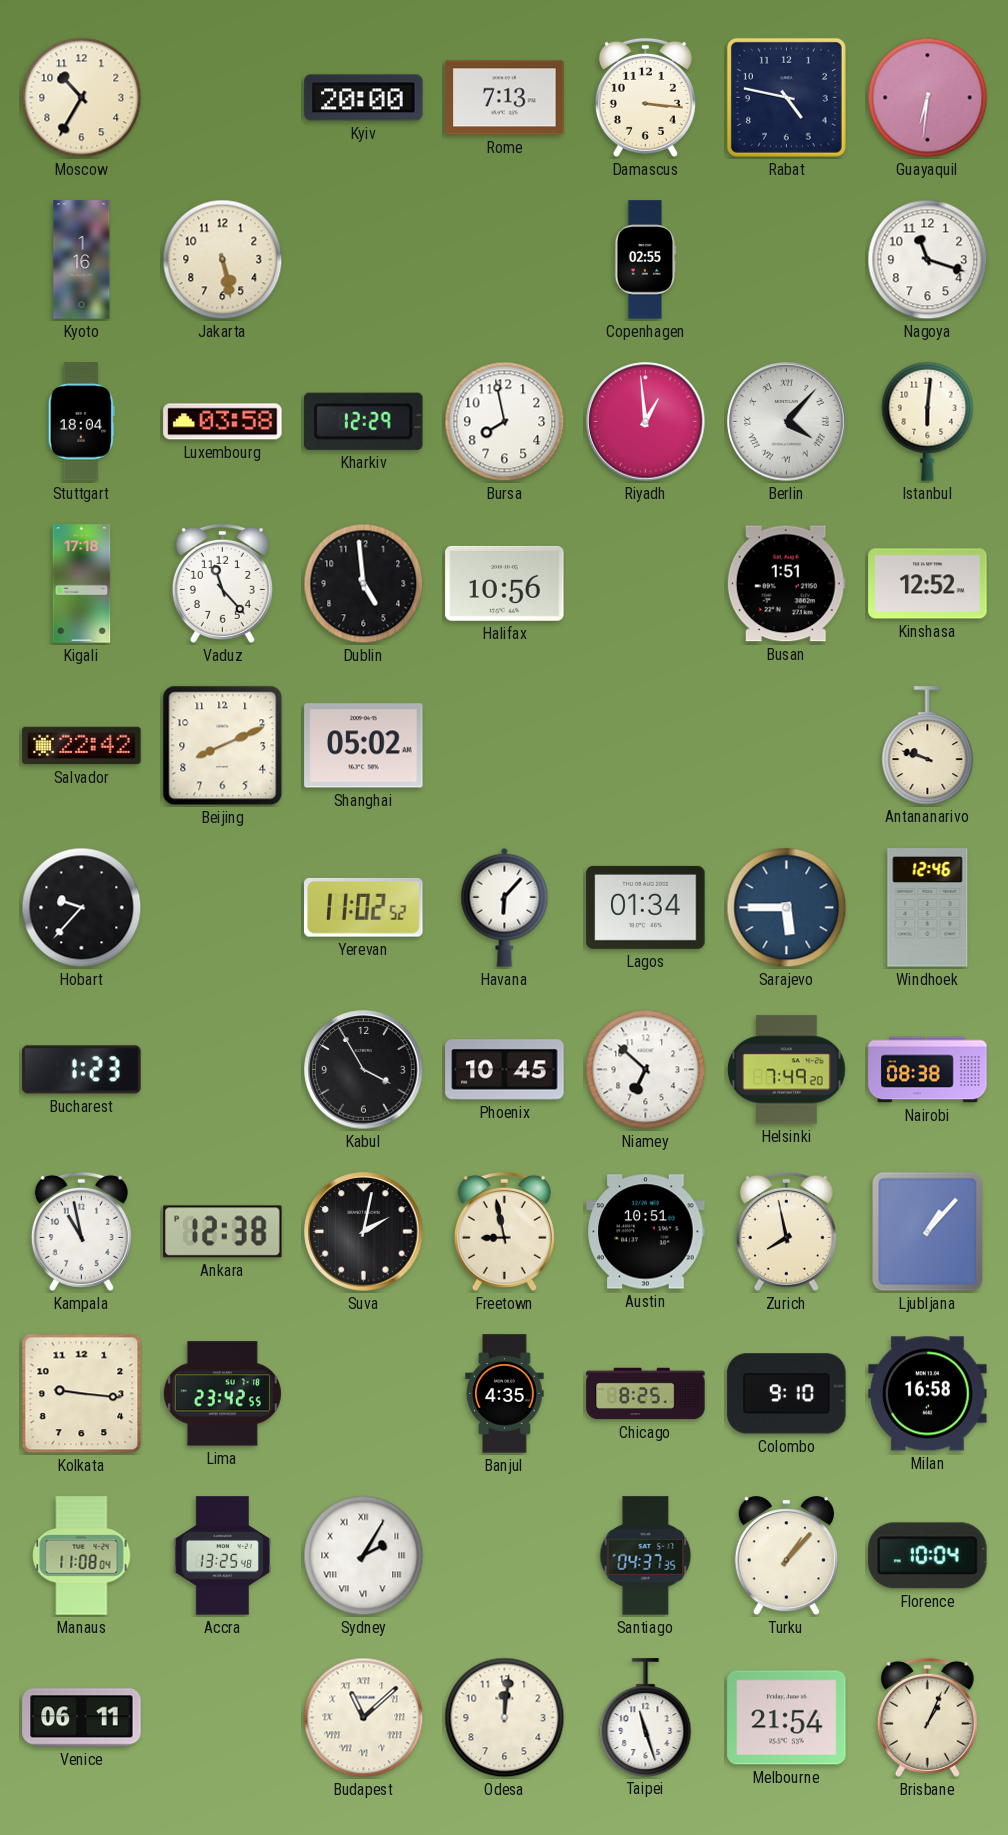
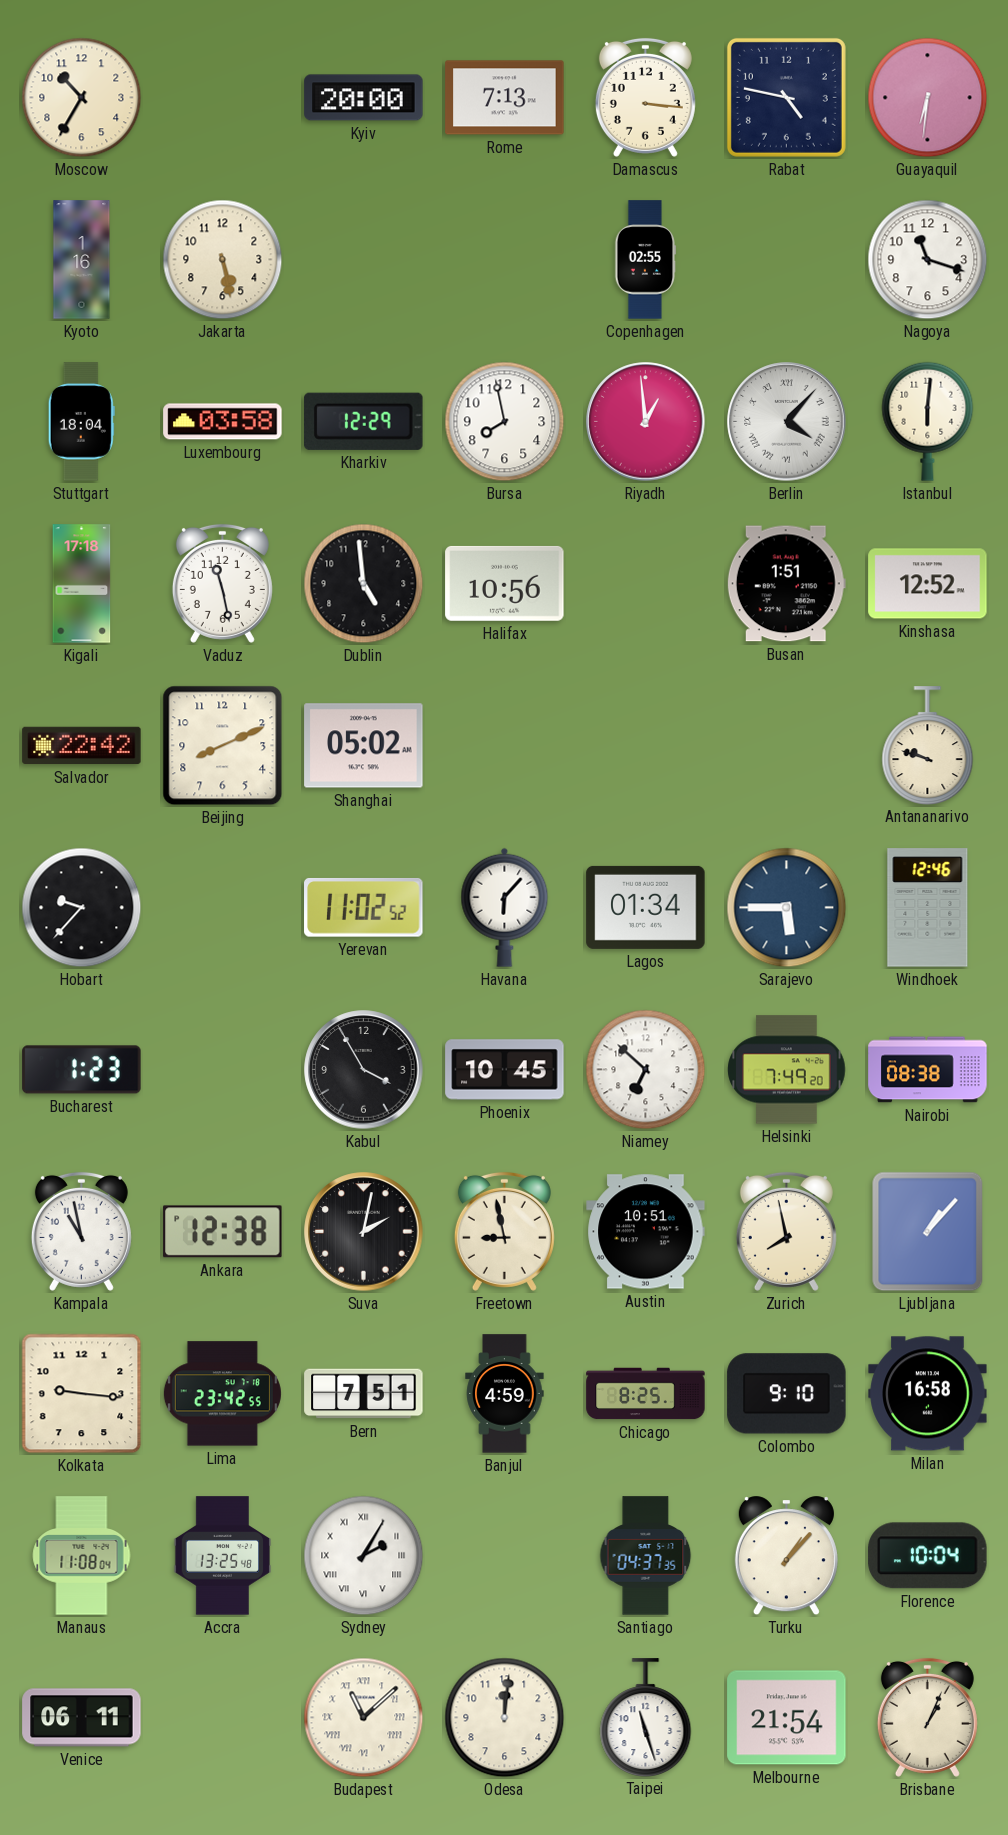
Vaduz: 11:23 -> 11:28
Bern: none -> 7:51
Banjul: 4:35 -> 4:59
